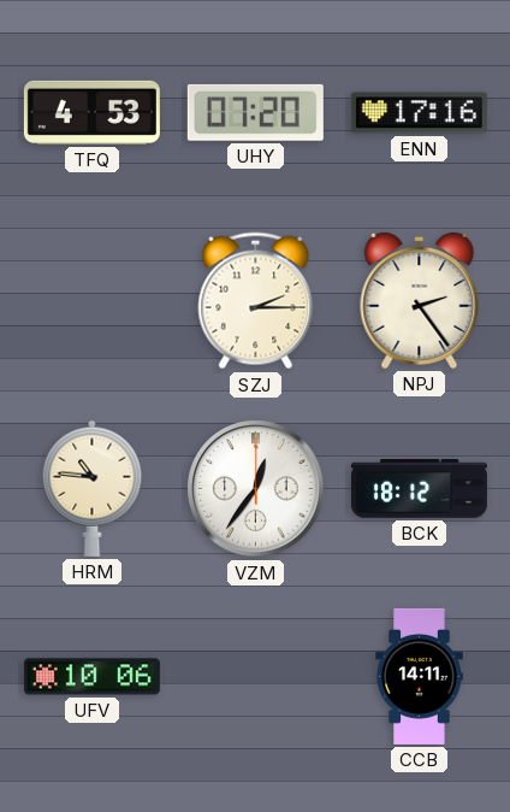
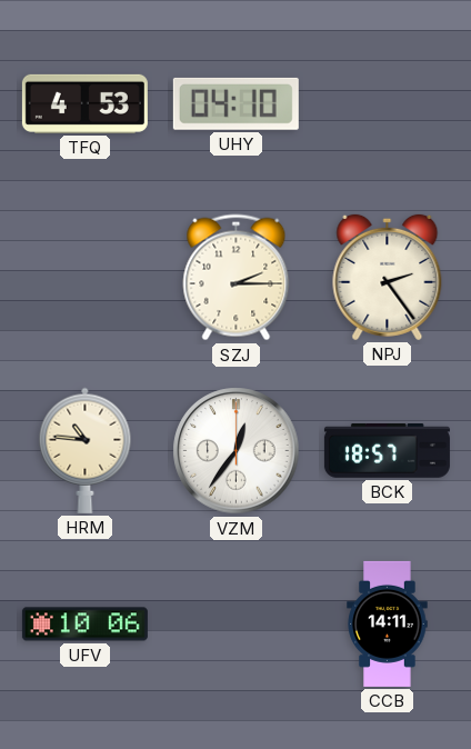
UHY: 07:20 -> 04:10
ENN: 17:16 -> none
BCK: 18:12 -> 18:57
